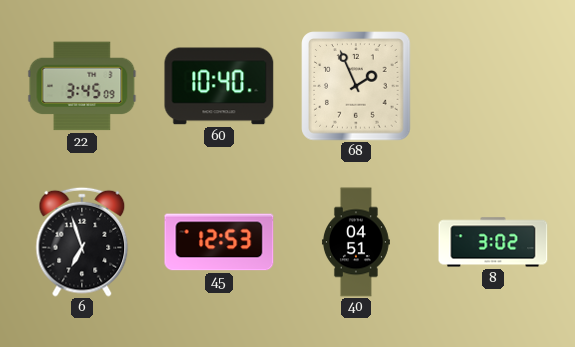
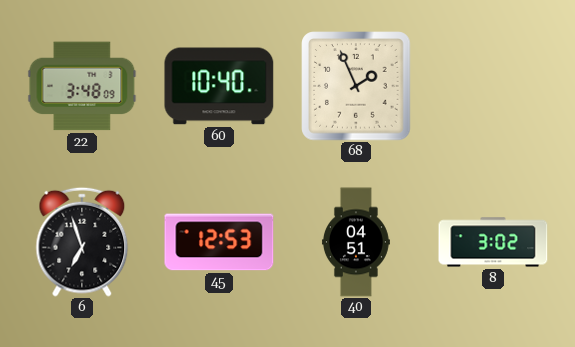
22: 3:45 -> 3:48
